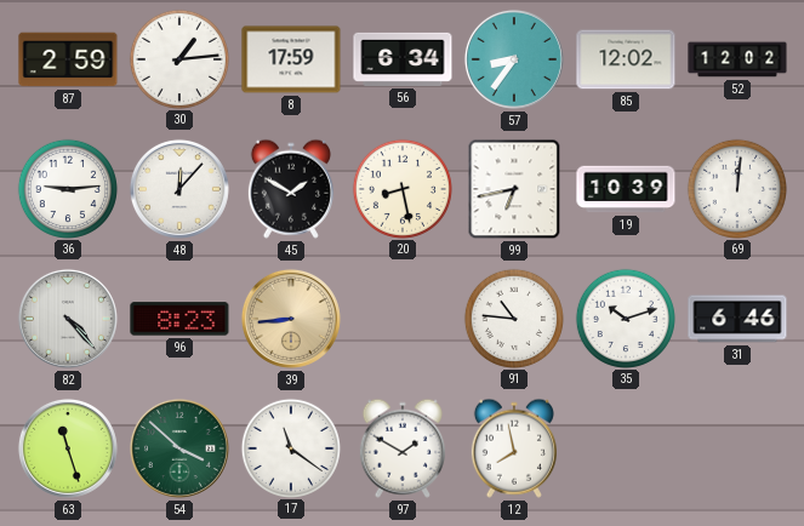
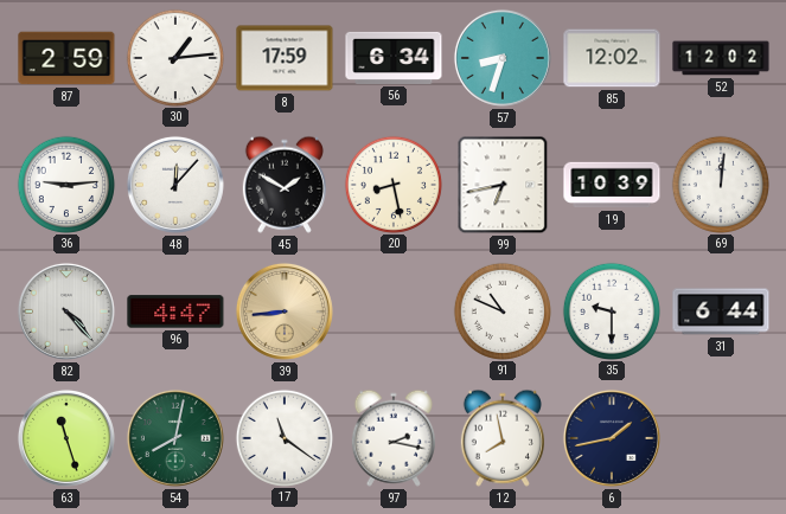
57: 8:36 -> 8:33
96: 8:23 -> 4:47
91: 10:46 -> 10:49
35: 10:12 -> 9:30
31: 6:46 -> 6:44
54: 3:52 -> 8:02
97: 1:50 -> 2:17
6: none -> 1:43
